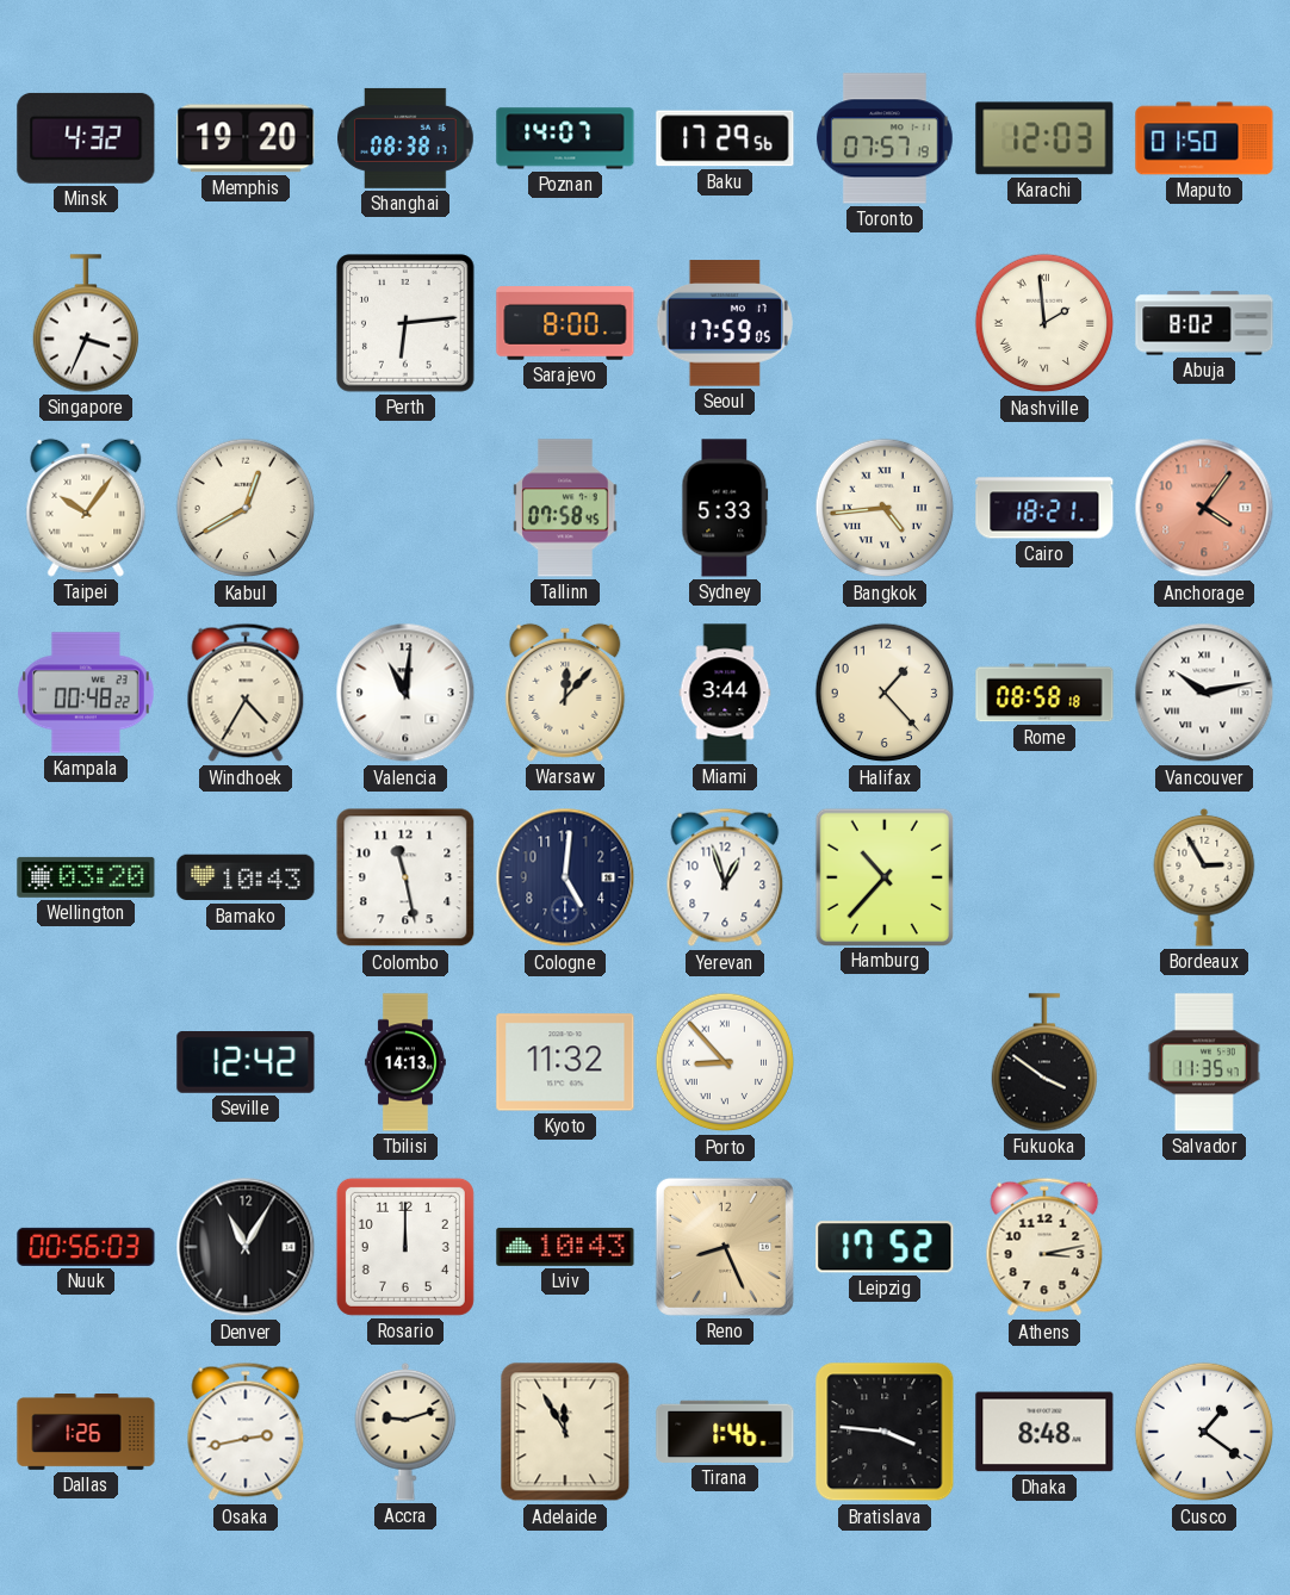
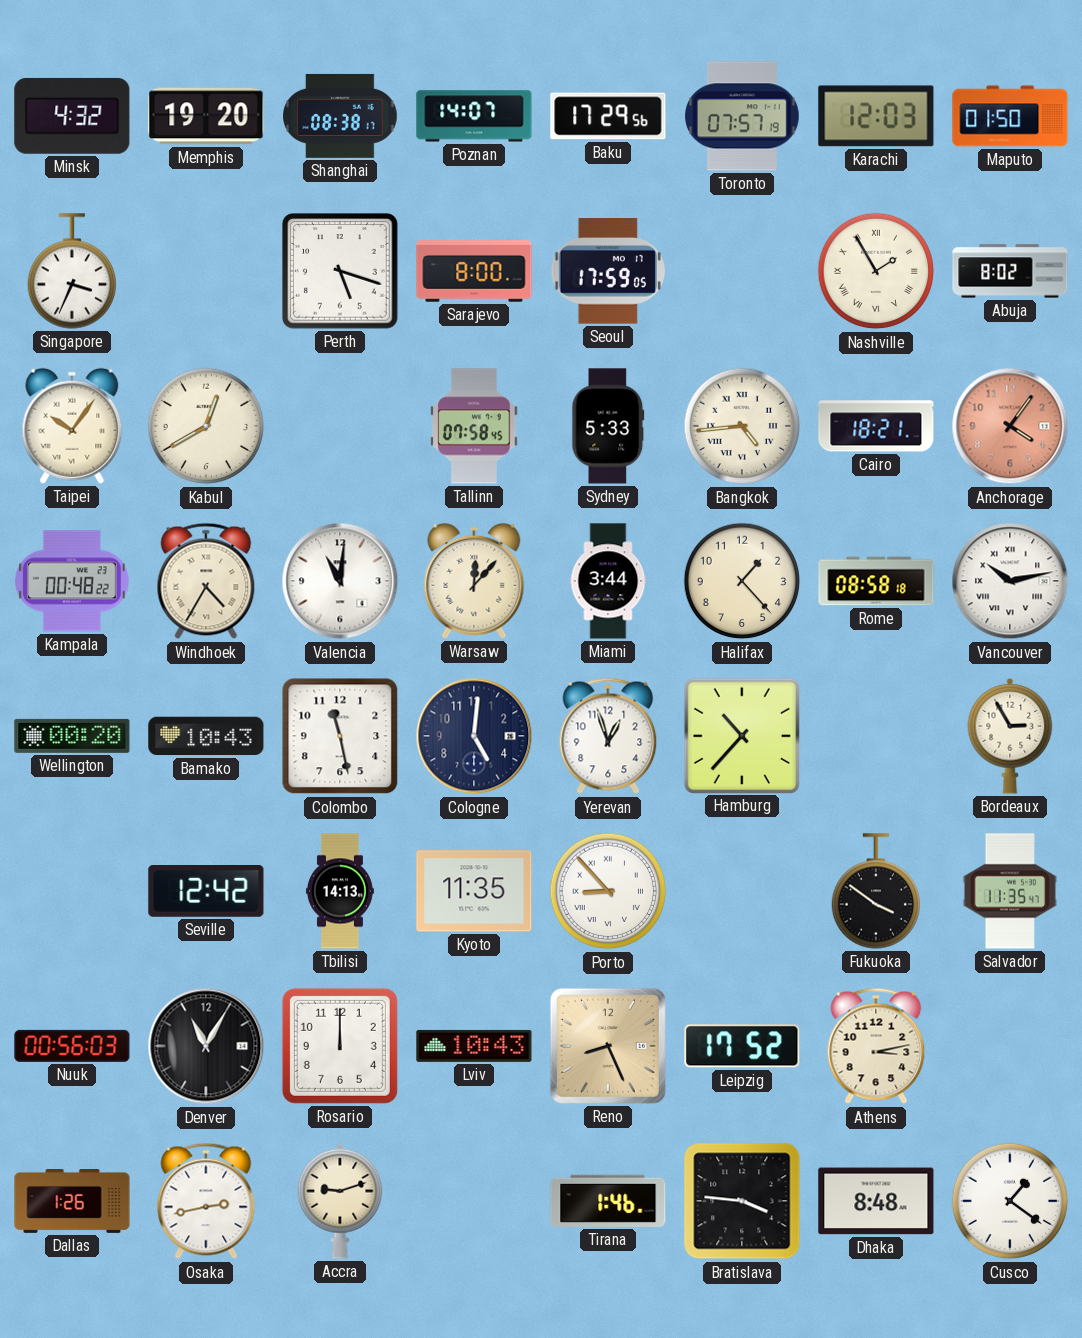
Perth: 6:14 -> 5:18
Nashville: 1:59 -> 1:55
Wellington: 03:20 -> 00:20
Kyoto: 11:32 -> 11:35
Adelaide: 11:55 -> none
